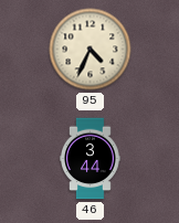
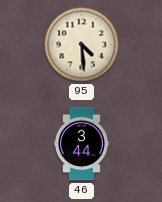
95: 4:34 -> 4:29
